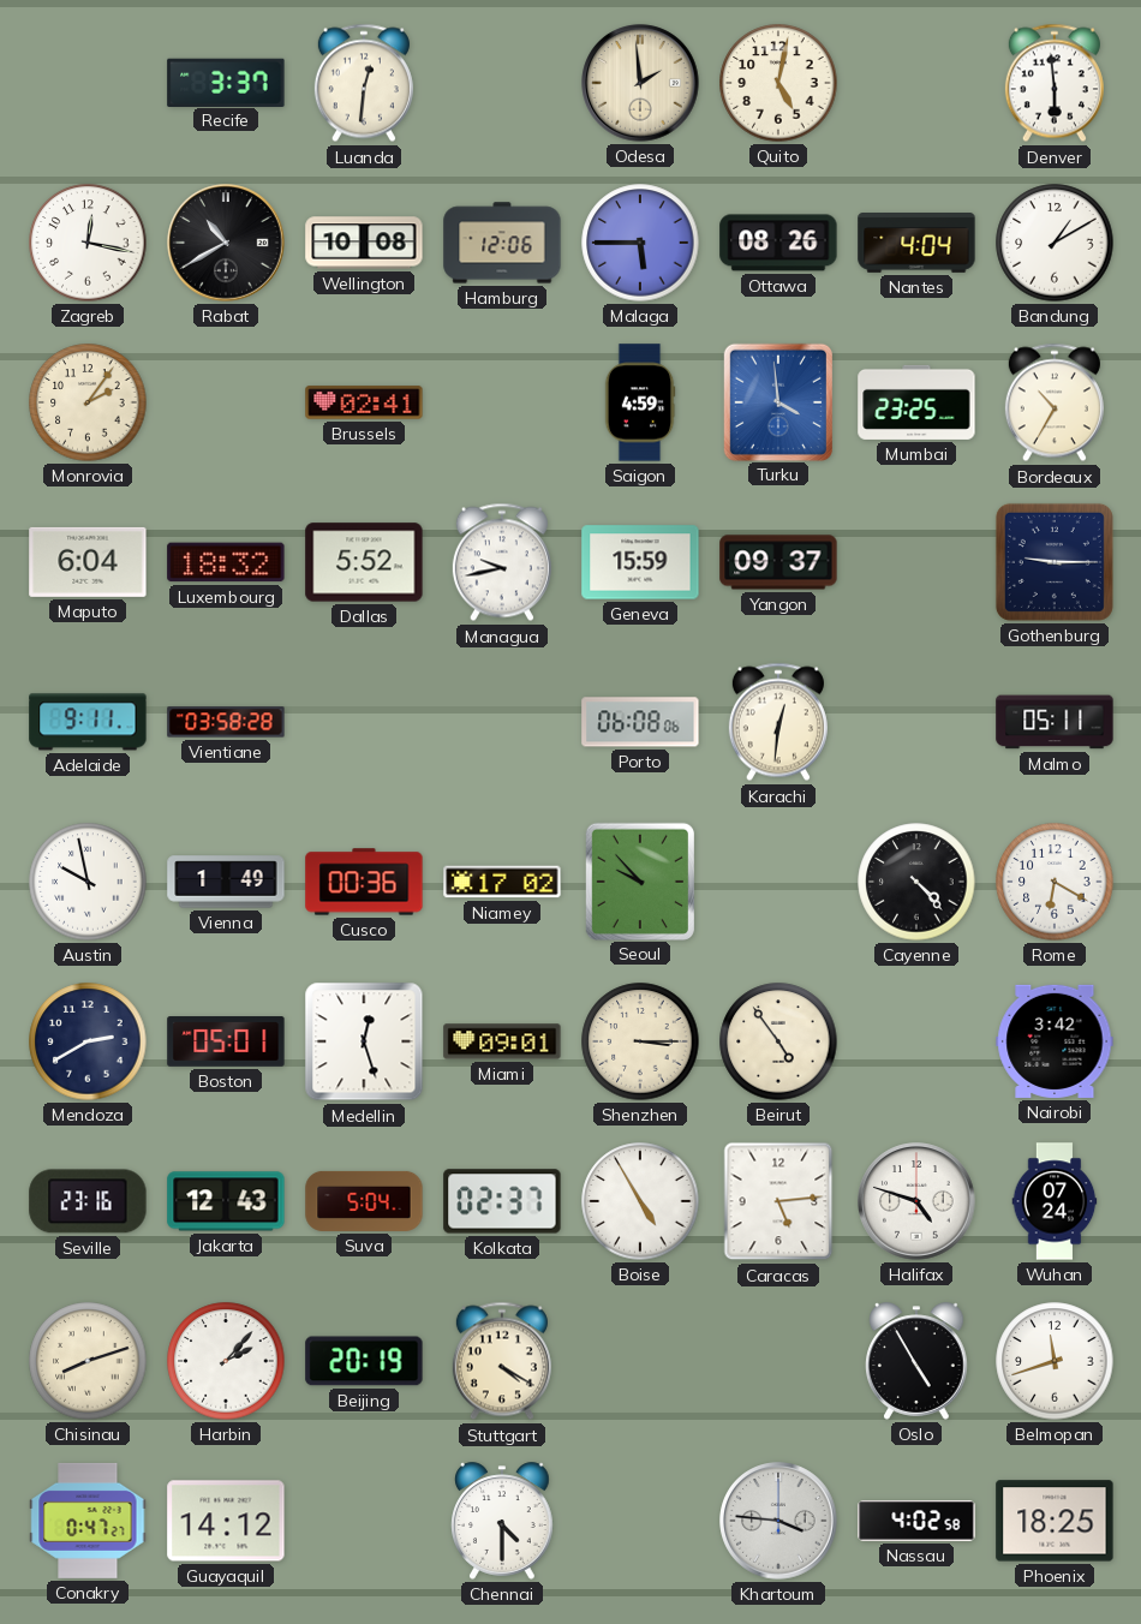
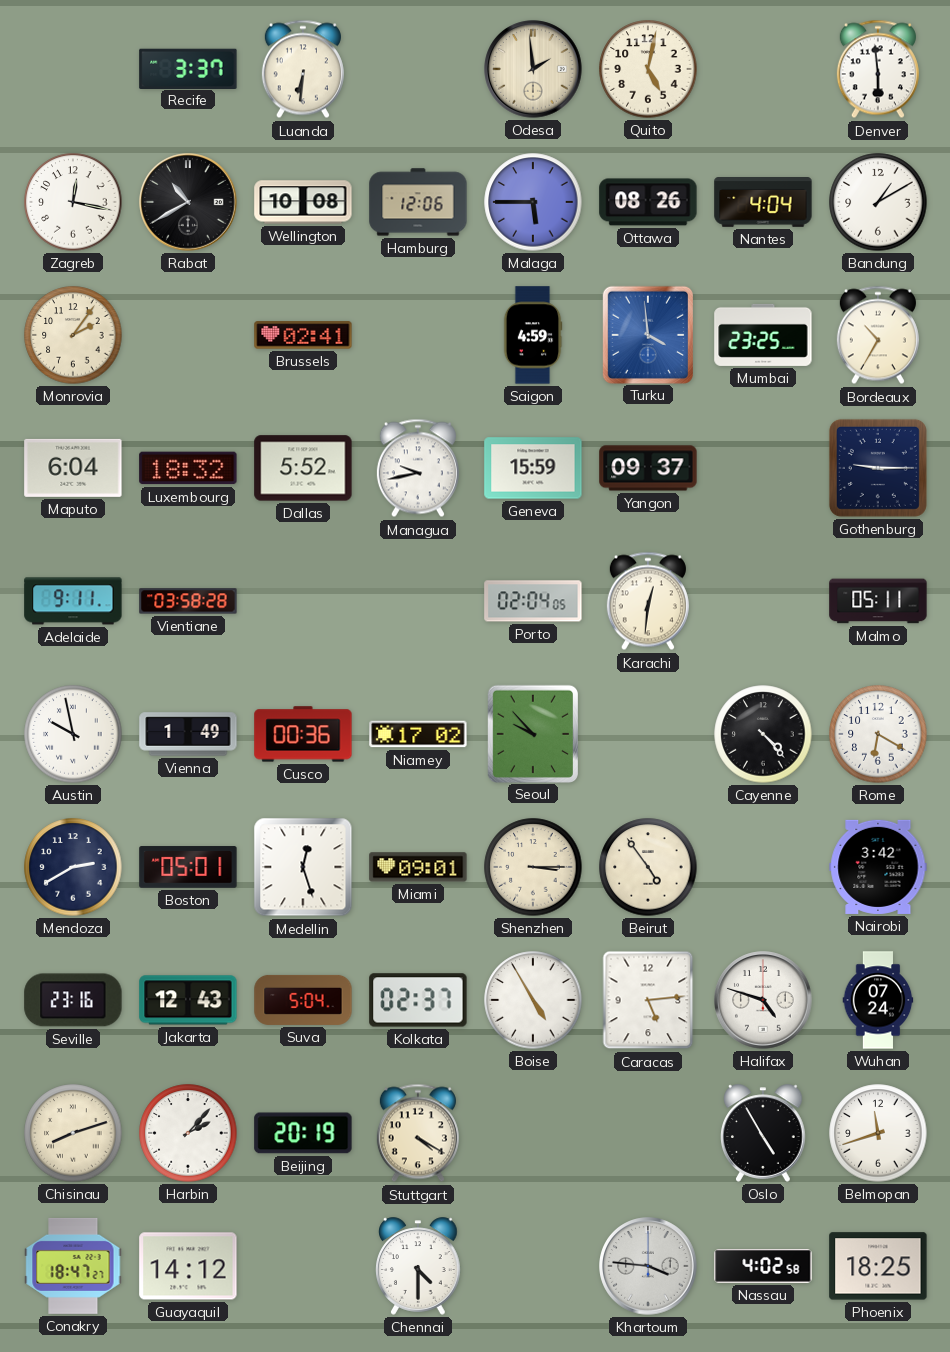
Luanda: 12:31 -> 6:31
Porto: 06:08 -> 02:04
Conakry: 0:47 -> 18:47
